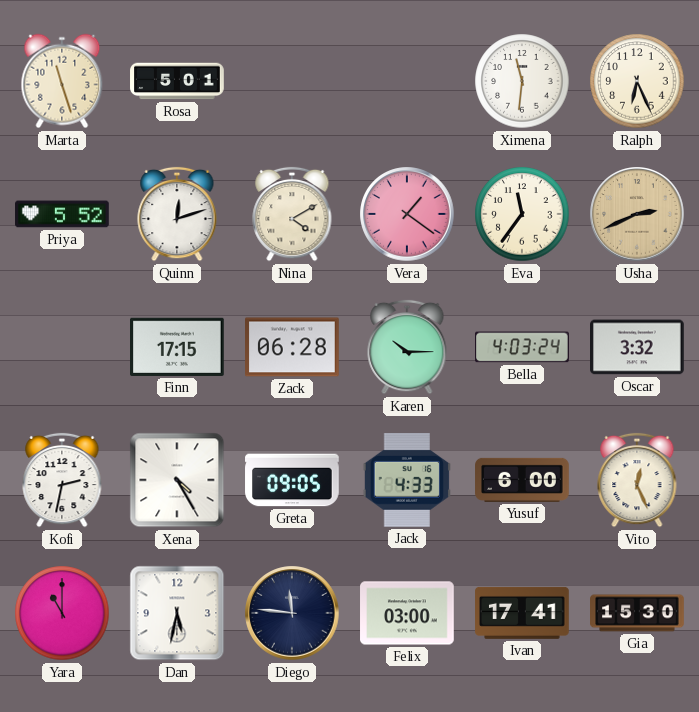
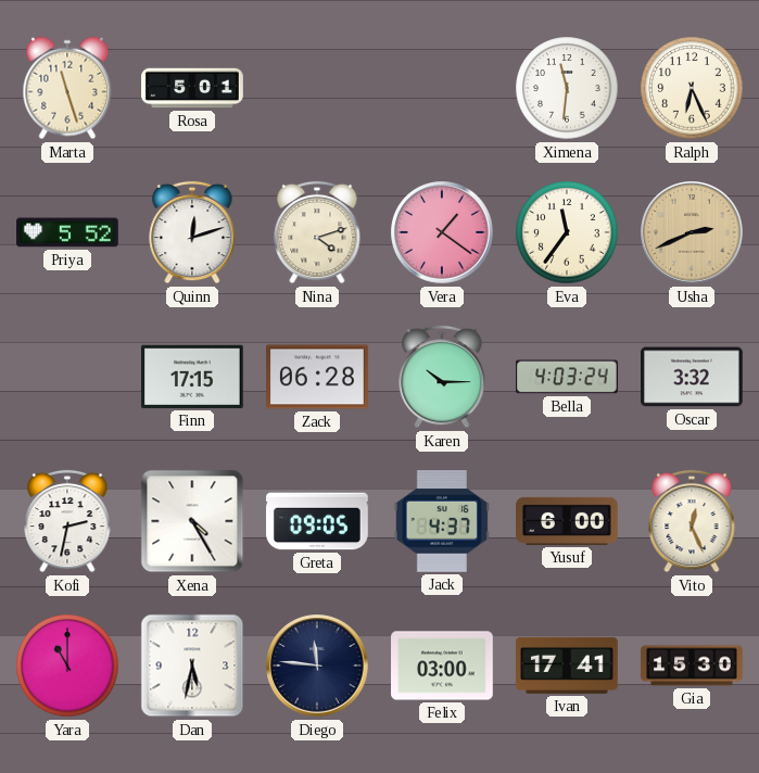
Nina: 4:10 -> 4:12
Jack: 4:33 -> 4:37
